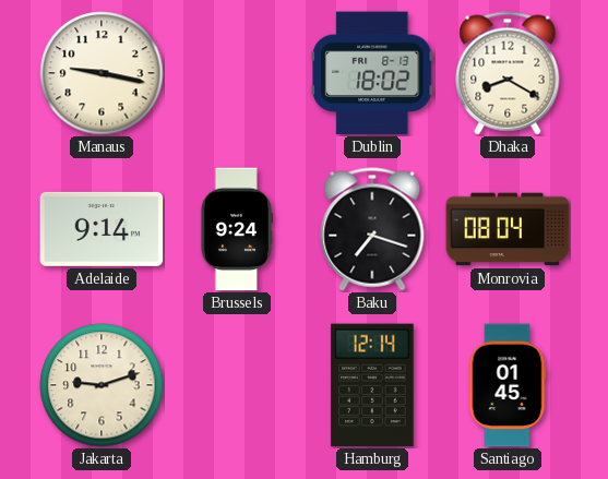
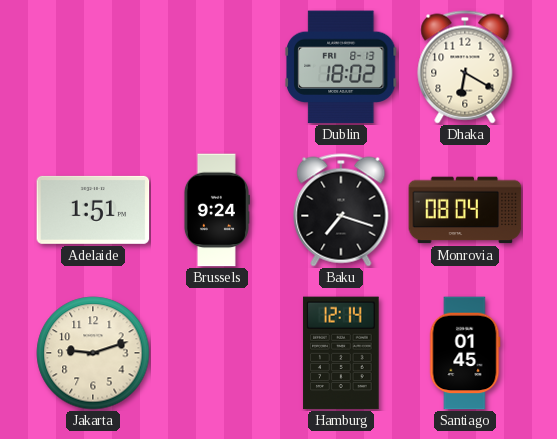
Manaus: 9:17 -> none
Dhaka: 8:20 -> 6:20
Adelaide: 9:14 -> 1:51
